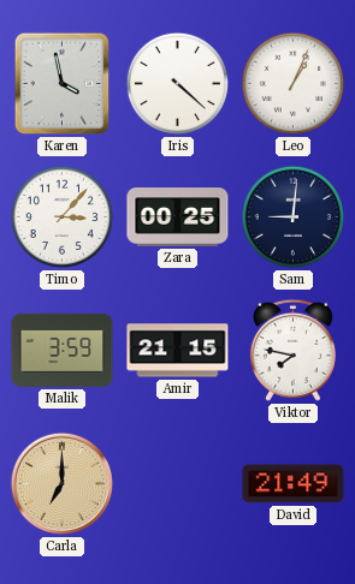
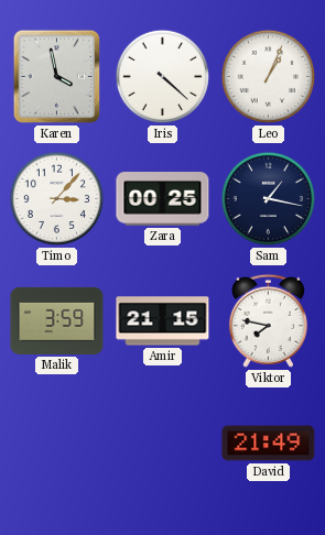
Sam: 9:01 -> 1:17
Carla: 7:00 -> none
